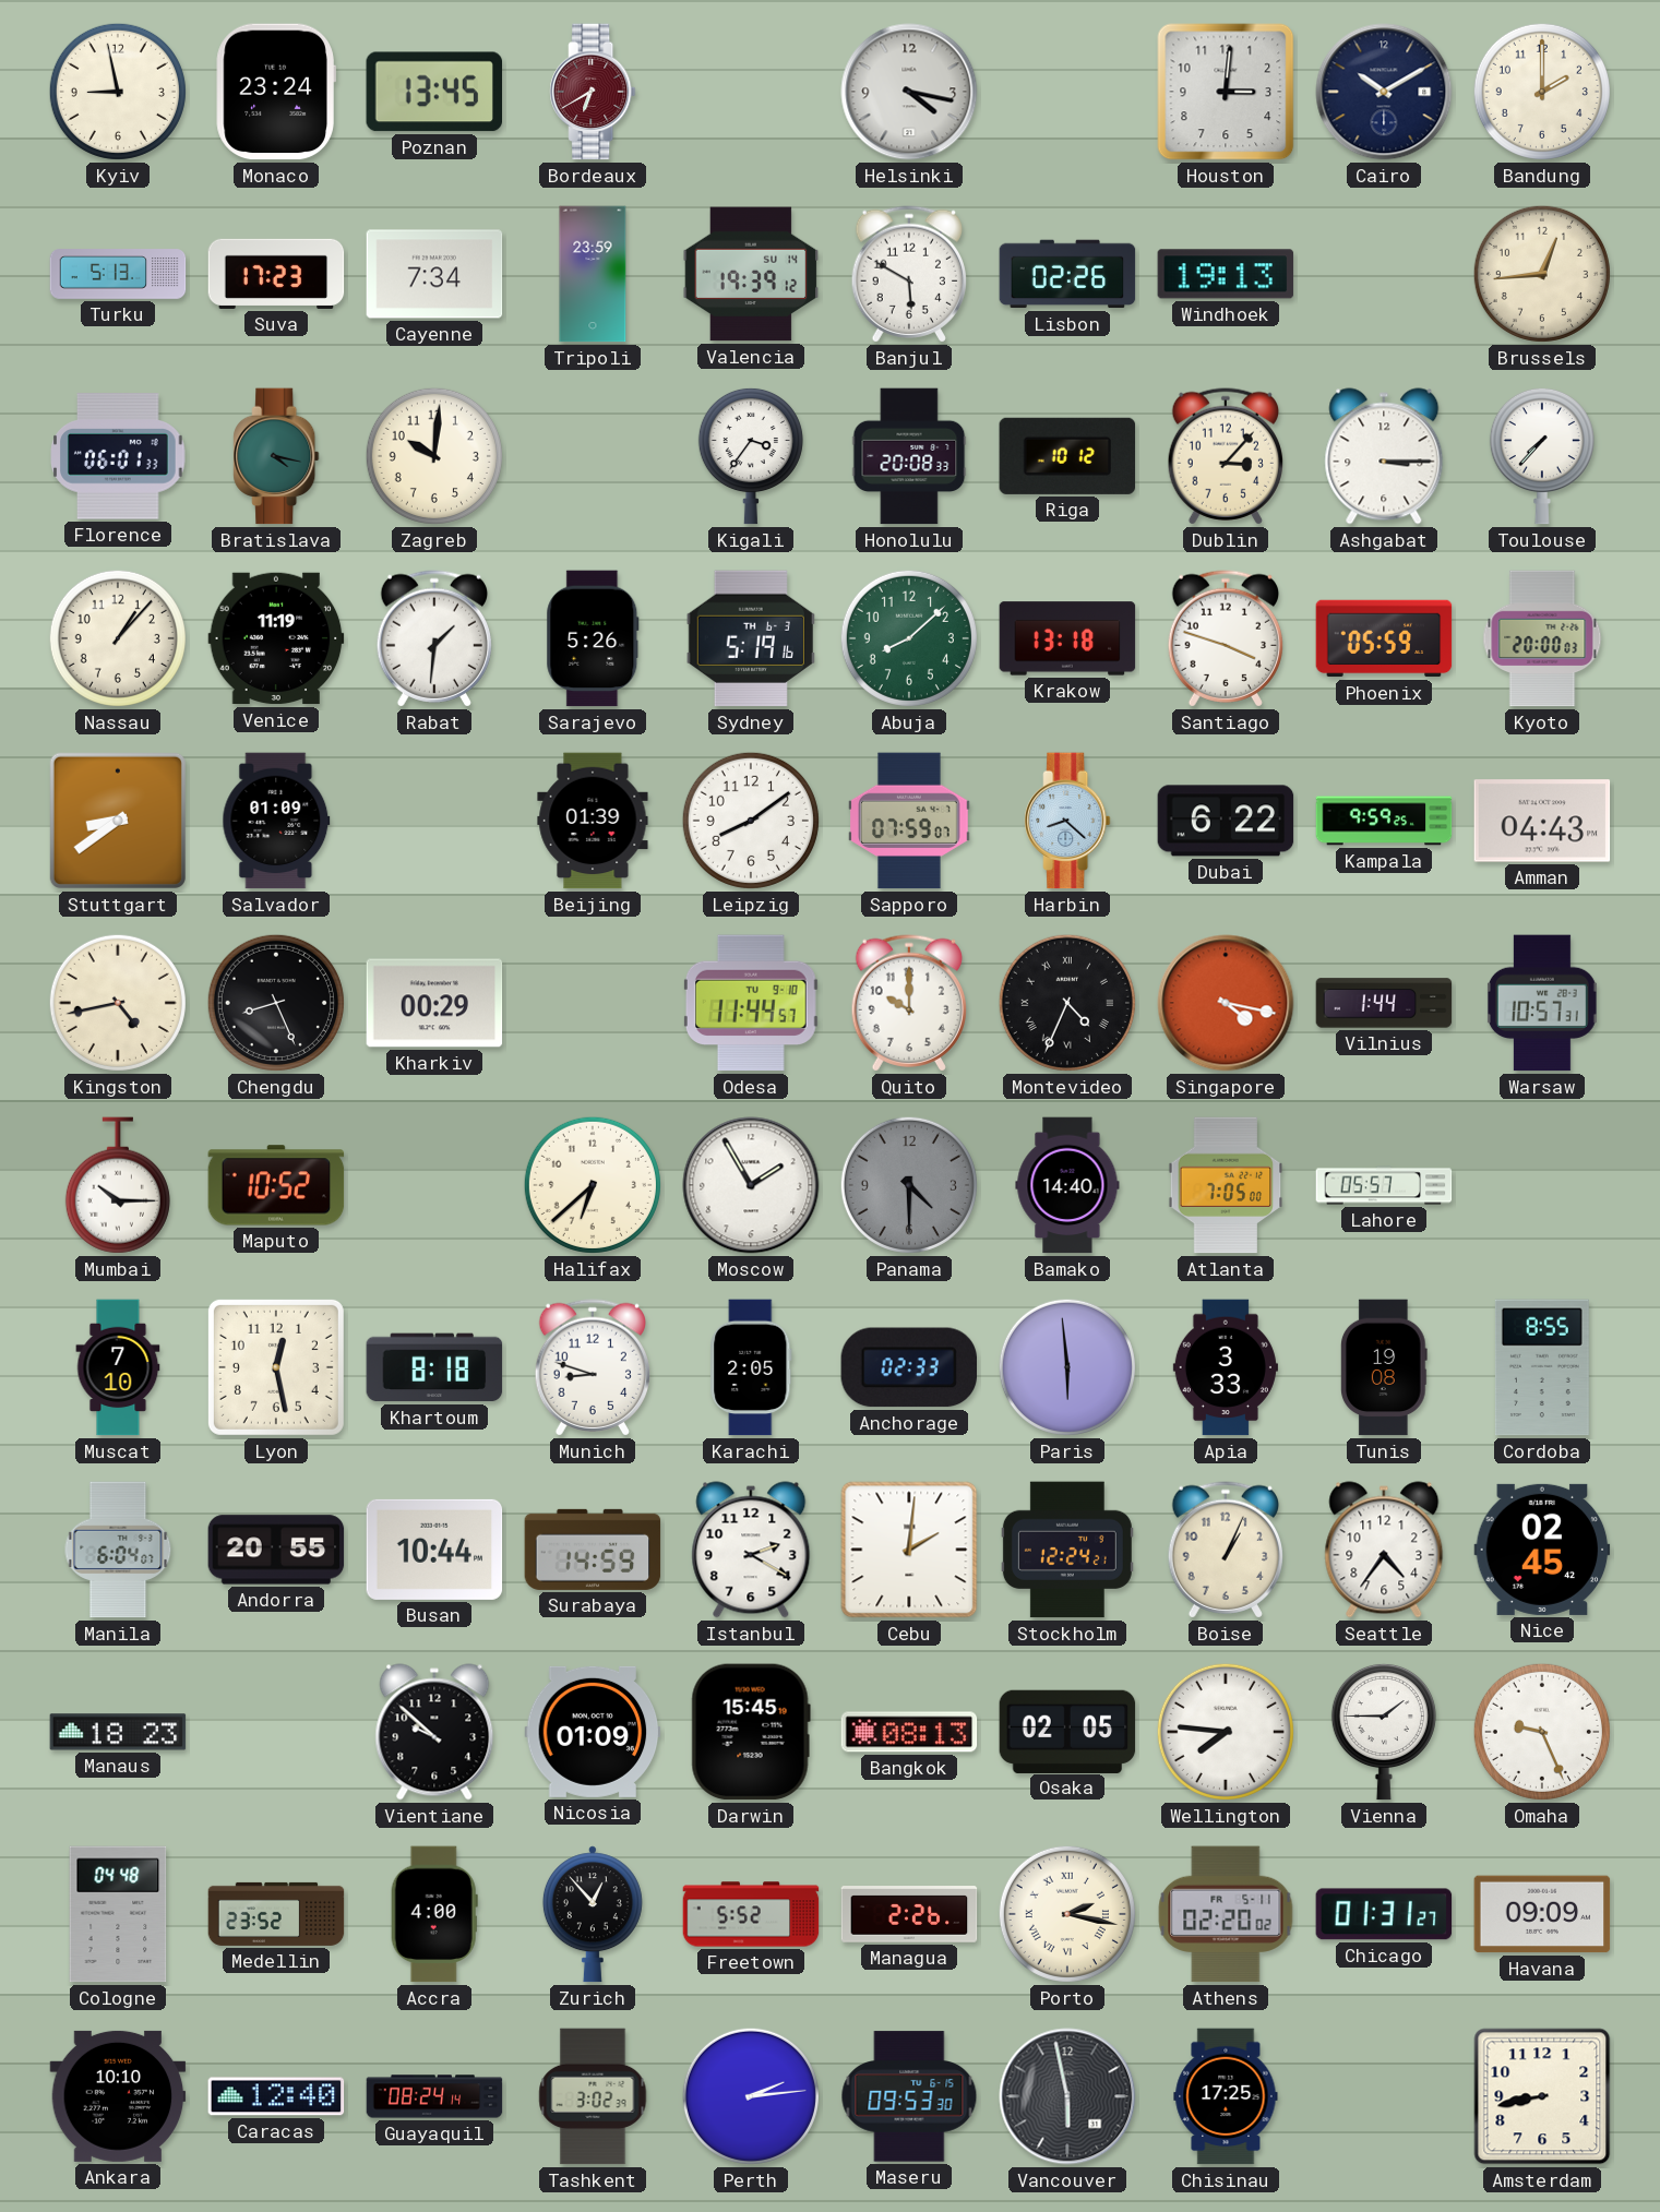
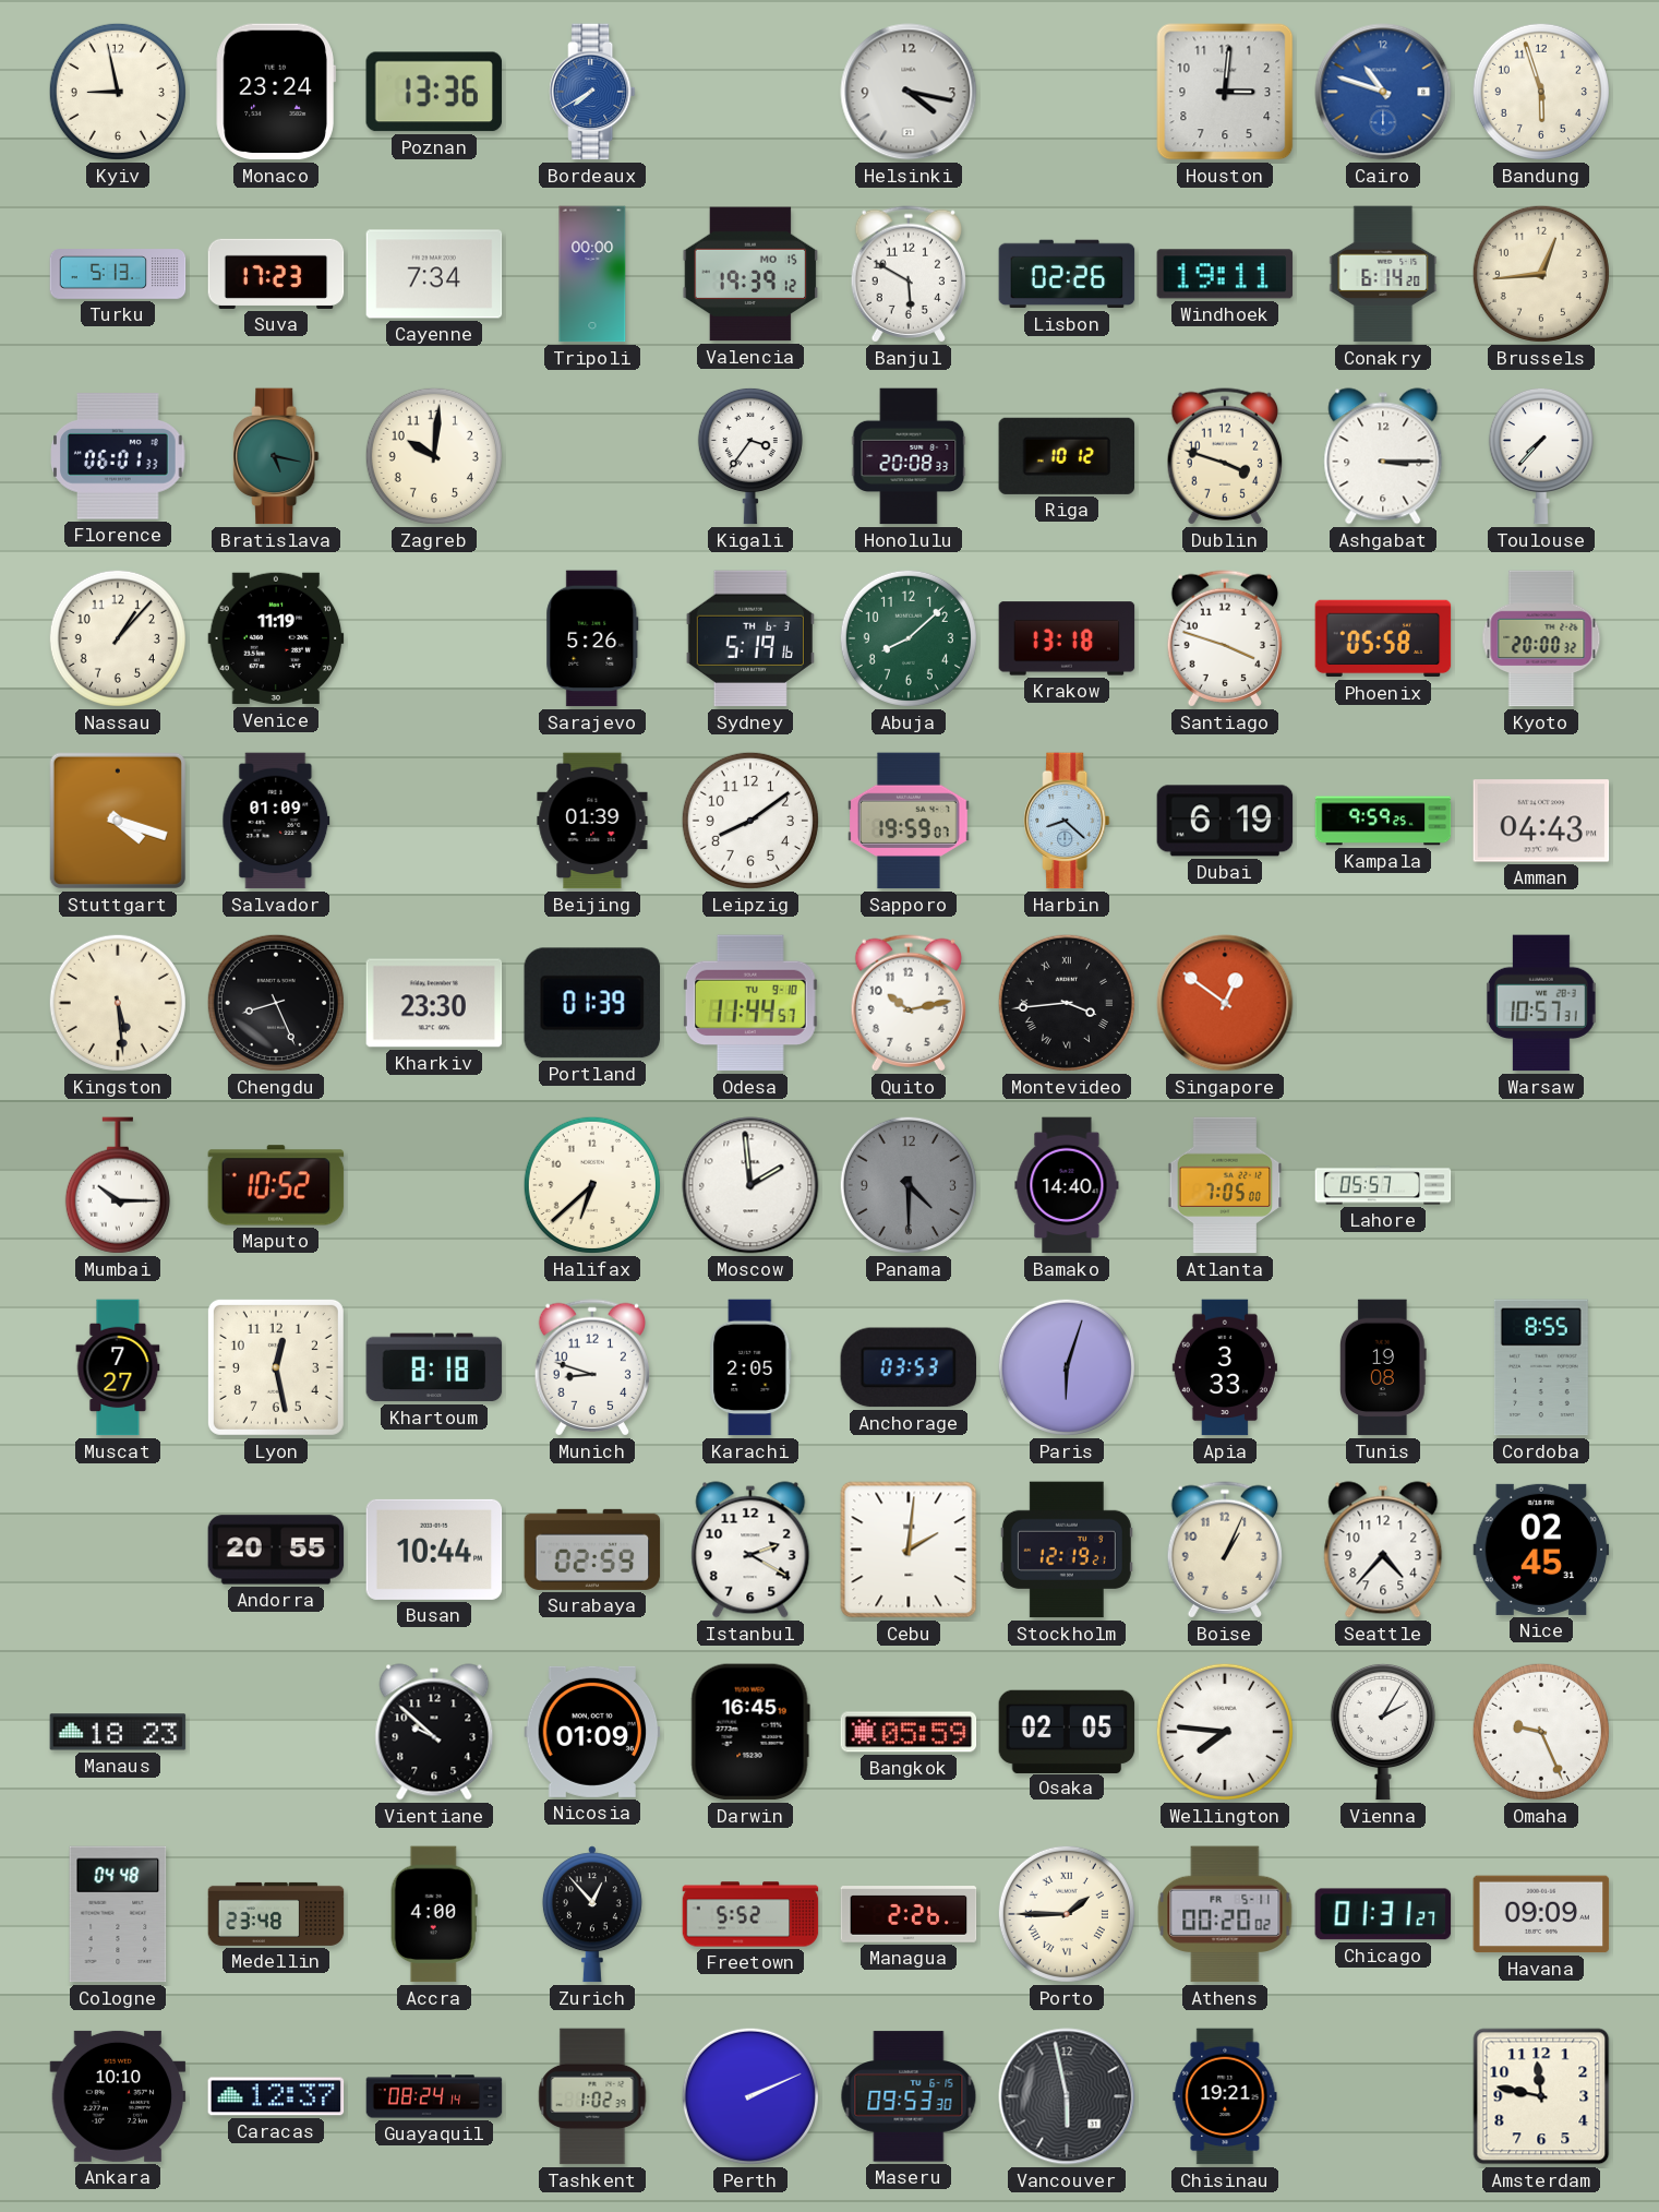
Poznan: 13:45 -> 13:36
Bordeaux: 6:40 -> 7:40
Bordeaux dial: burgundy -> blue
Cairo: 10:10 -> 10:48
Cairo dial: navy -> blue
Bandung: 2:00 -> 5:57
Tripoli: 23:59 -> 00:00
Valencia date: SU 14 -> MO 15
Windhoek: 19:13 -> 19:11
Conakry: none -> 6:14
Bratislava: 4:17 -> 5:17
Dublin: 3:07 -> 3:48
Rabat: 1:31 -> none
Phoenix: 05:59 -> 05:58
Kyoto: 20:00:03 -> 20:00:32
Stuttgart: 8:39 -> 4:18
Sapporo: 07:59 -> 19:59
Dubai: 6:22 -> 6:19
Kingston: 4:43 -> 5:29
Kharkiv: 00:29 -> 23:30
Portland: none -> 01:39
Quito: 10:00 -> 10:13
Montevideo: 4:34 -> 3:44
Singapore: 4:17 -> 12:51
Vilnius: 1:44 -> none
Moscow: 1:55 -> 1:59
Muscat: 7:10 -> 7:27
Anchorage: 02:33 -> 03:53
Paris: 5:59 -> 6:03
Manila: 6:04 -> none
Surabaya: 14:59 -> 02:59
Stockholm: 12:24 -> 12:19
Seattle: 4:36 -> 4:37
Nice: 02:45:42 -> 02:45:31
Darwin: 15:45 -> 16:45
Bangkok: 08:13 -> 05:59
Vienna: 1:45 -> 2:05
Medellin: 23:52 -> 23:48
Porto: 2:17 -> 1:45
Athens: 02:20 -> 00:20
Caracas: 12:40 -> 12:37
Tashkent: 3:02 -> 1:02
Perth: 2:14 -> 2:11
Chisinau: 17:25 -> 19:21
Amsterdam: 8:43 -> 11:47
